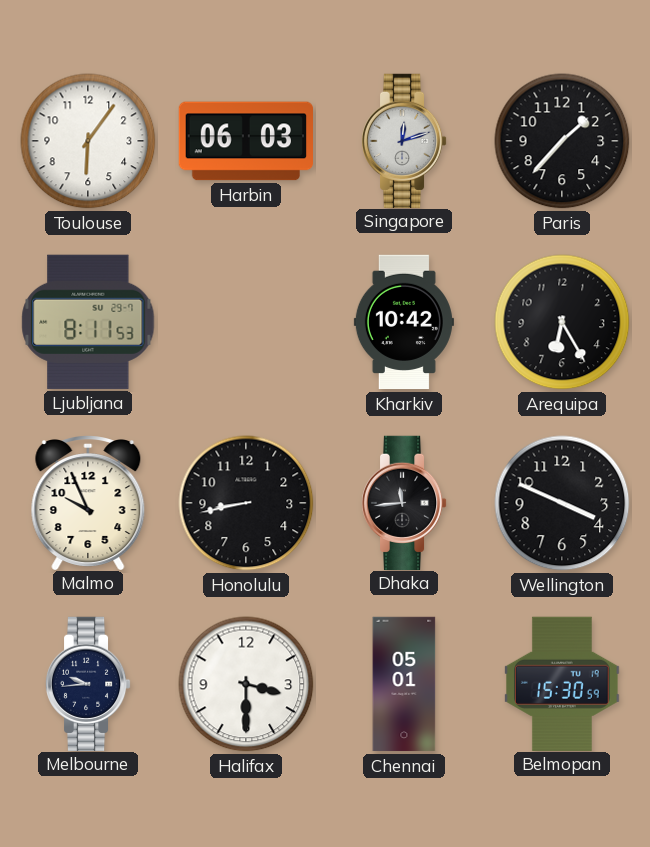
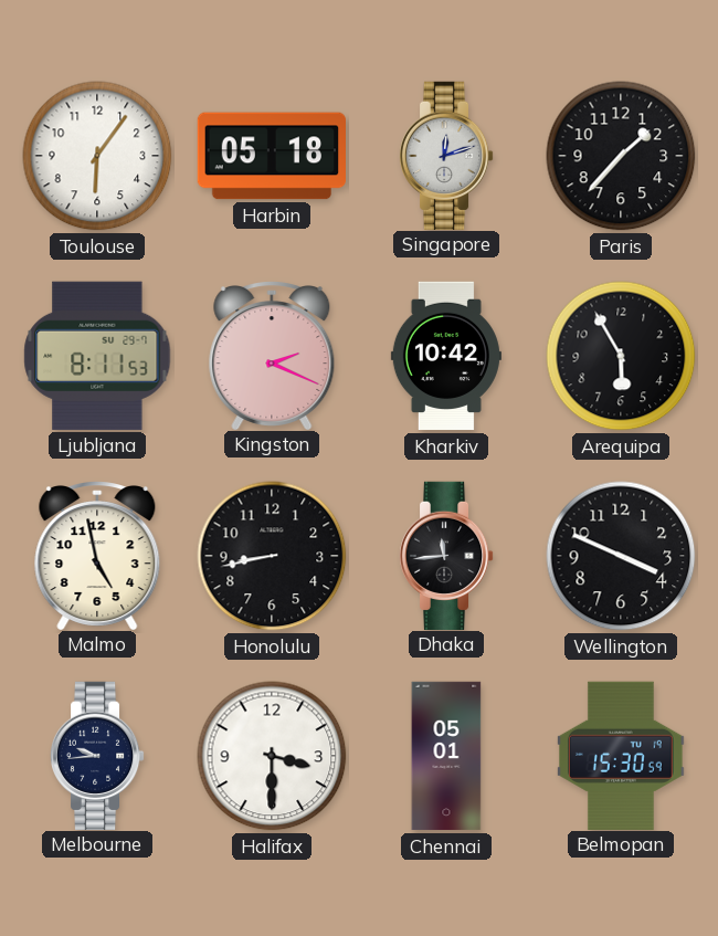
Harbin: 06:03 -> 05:18
Kingston: none -> 2:19
Arequipa: 6:25 -> 5:55
Malmo: 9:56 -> 4:58
